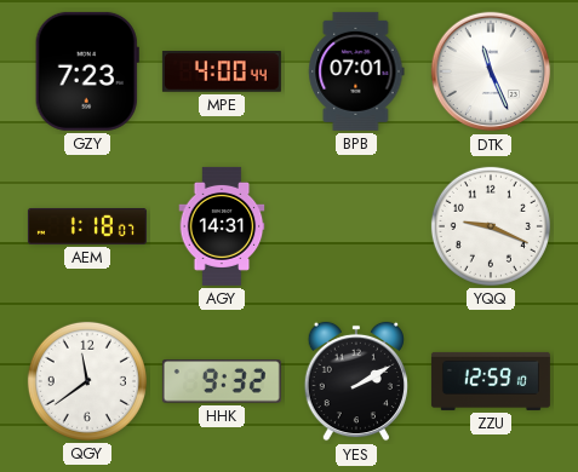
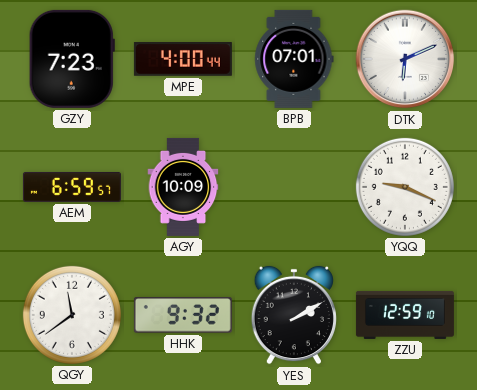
DTK: 11:26 -> 6:11
AEM: 1:18 -> 6:59
AGY: 14:31 -> 10:09
